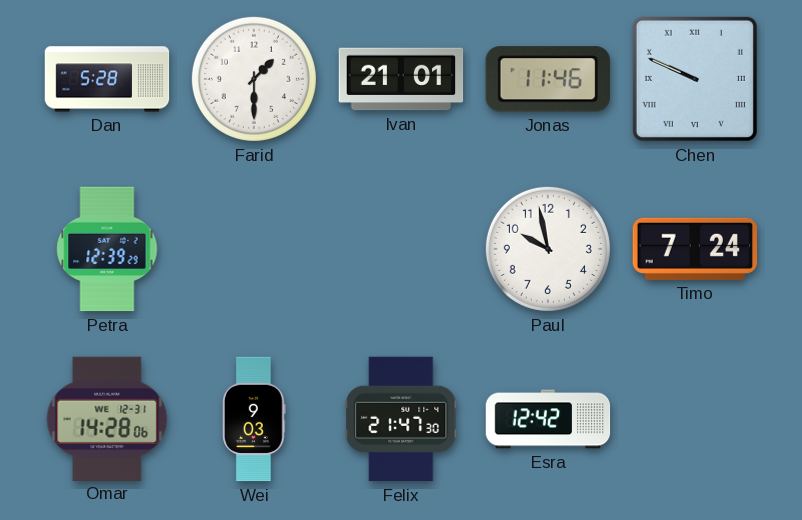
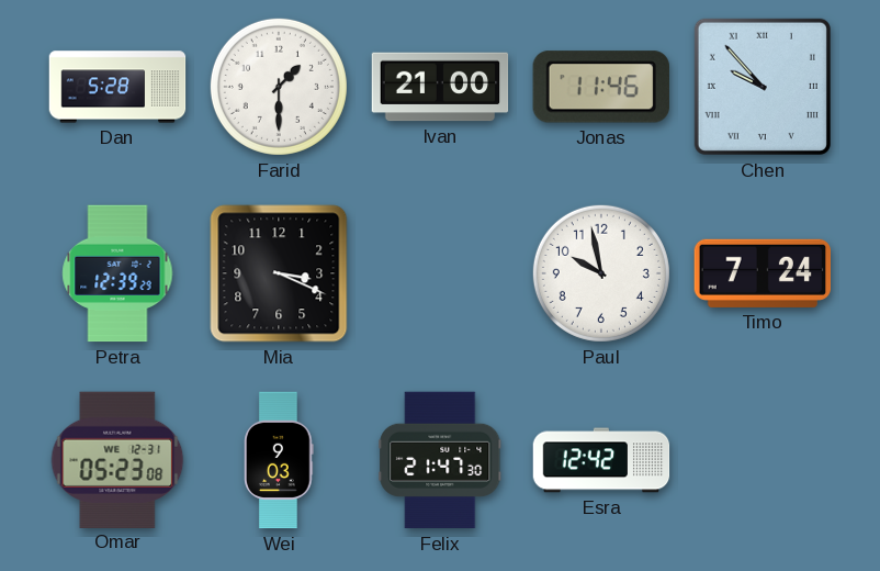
Ivan: 21:01 -> 21:00
Chen: 9:49 -> 9:53
Mia: none -> 3:19
Omar: 14:28 -> 05:23
